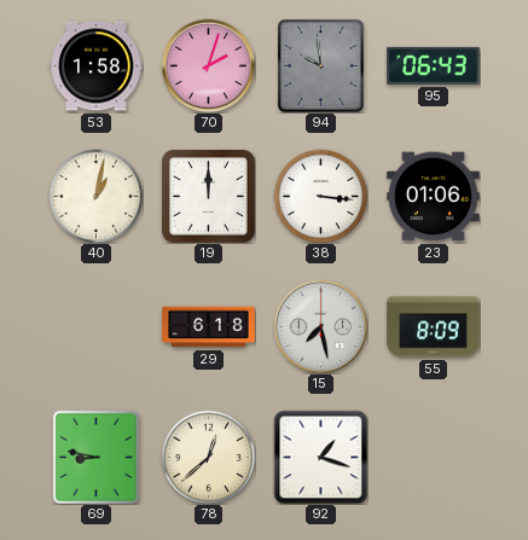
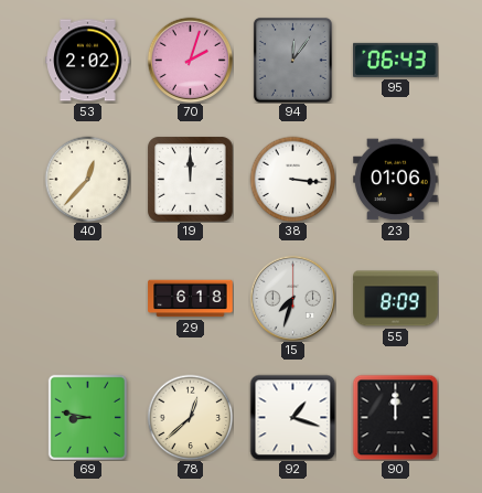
53: 1:58 -> 2:02
94: 9:59 -> 12:06
40: 1:02 -> 12:37
15: 7:28 -> 7:33
90: none -> 12:00
